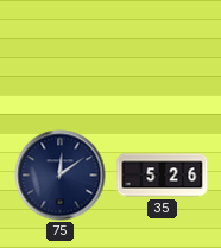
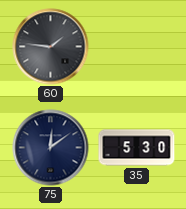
60: none -> 1:46
35: 5:26 -> 5:30
